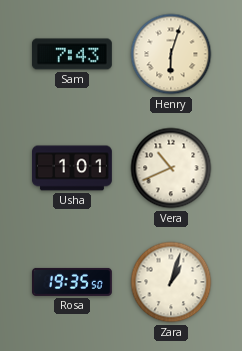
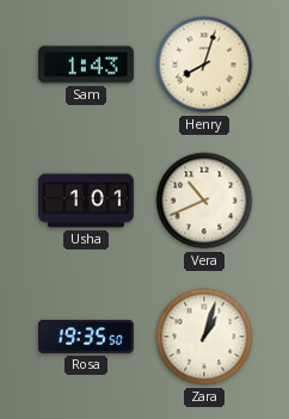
Sam: 7:43 -> 1:43
Henry: 6:03 -> 8:03
